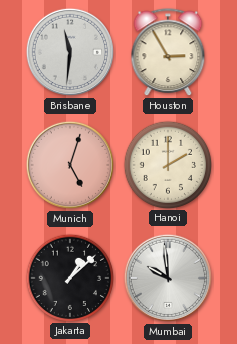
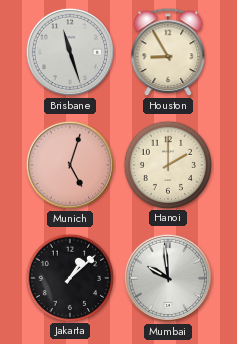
Brisbane: 11:31 -> 11:27
Houston: 2:55 -> 8:55
